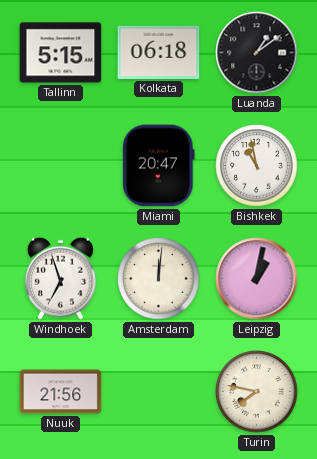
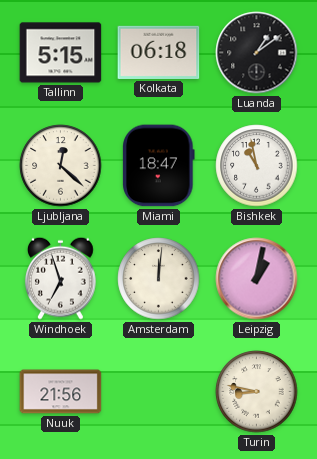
Ljubljana: none -> 12:22
Miami: 20:47 -> 18:47
Turin: 7:47 -> 8:47
